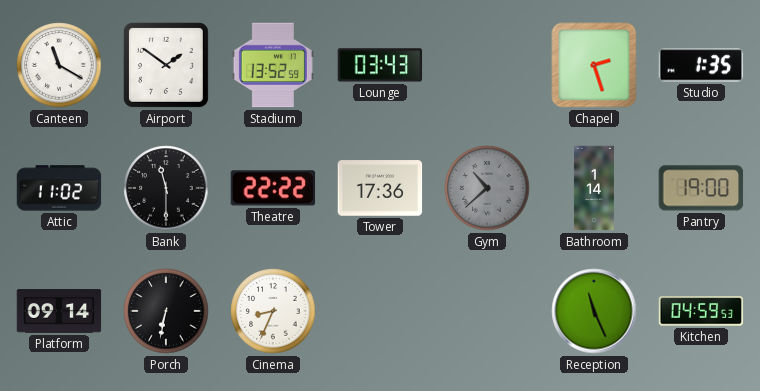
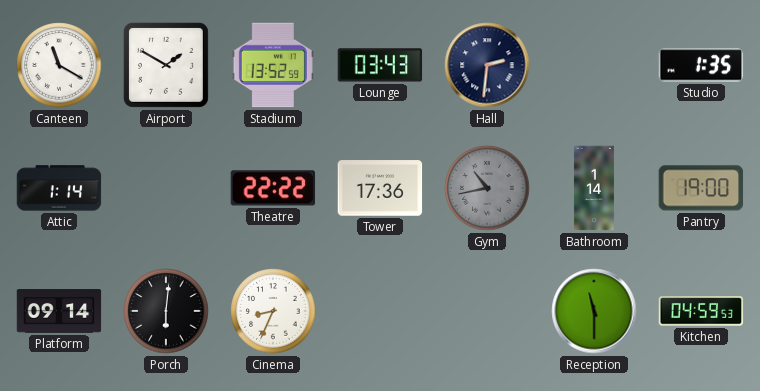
Airport: 1:51 -> 1:50
Hall: none -> 2:31
Chapel: 2:27 -> none
Attic: 11:02 -> 1:14
Bank: 11:30 -> none
Gym: 10:38 -> 10:43
Porch: 6:32 -> 6:01
Reception: 11:26 -> 11:30
